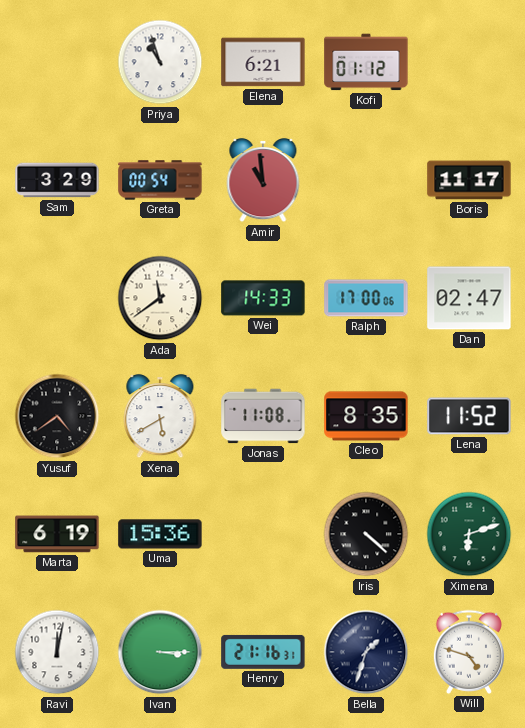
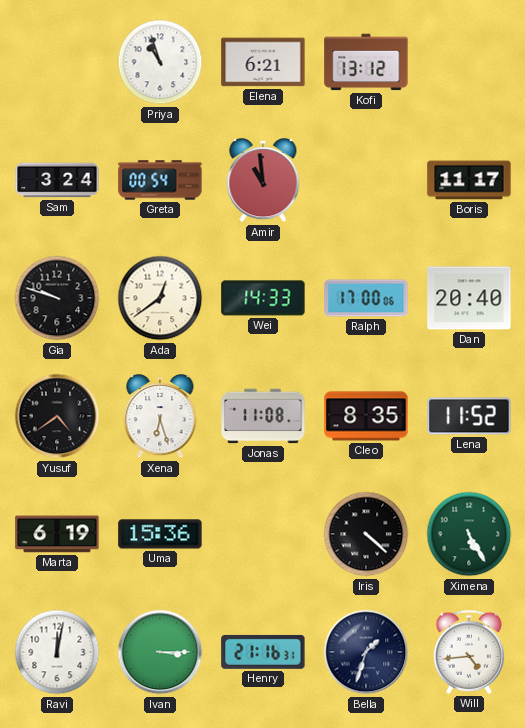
Kofi: 01:12 -> 13:12
Sam: 3:29 -> 3:24
Gia: none -> 9:48
Ada: 11:39 -> 12:39
Dan: 02:47 -> 20:40
Xena: 5:40 -> 6:27
Ximena: 6:12 -> 5:25
Will: 4:48 -> 4:44
